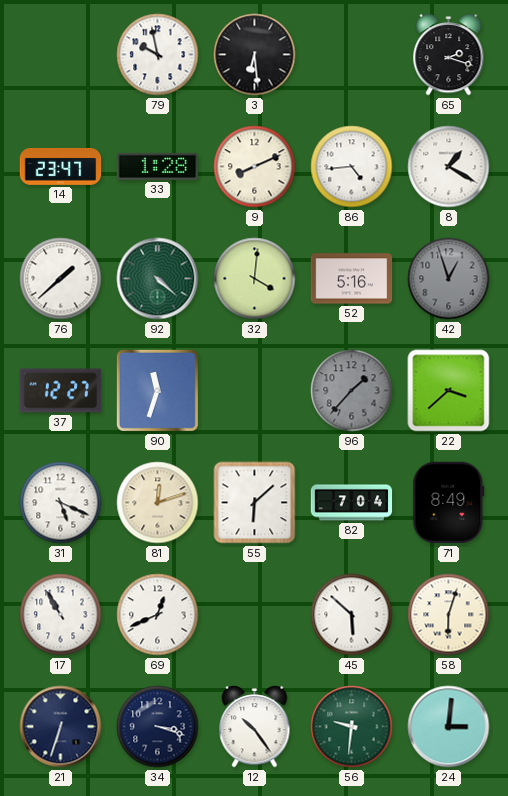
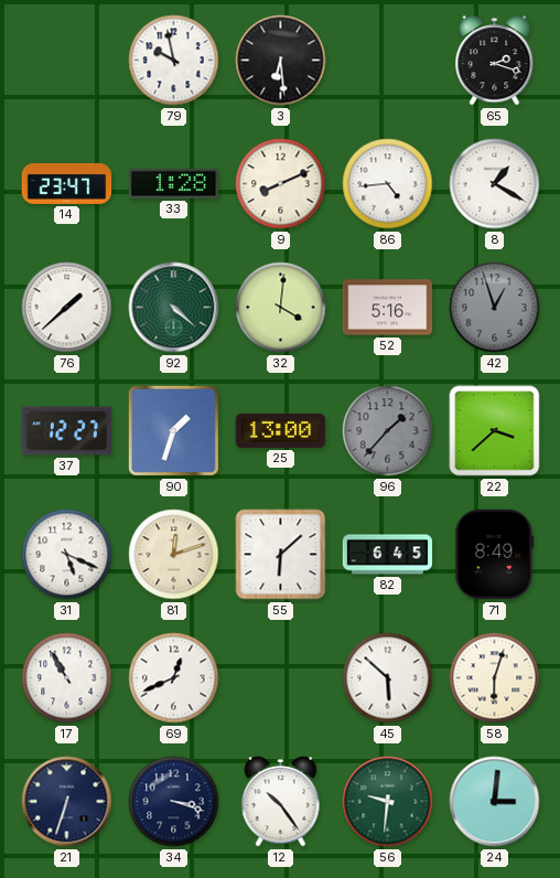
90: 11:33 -> 1:33
25: none -> 13:00
82: 7:04 -> 6:45
